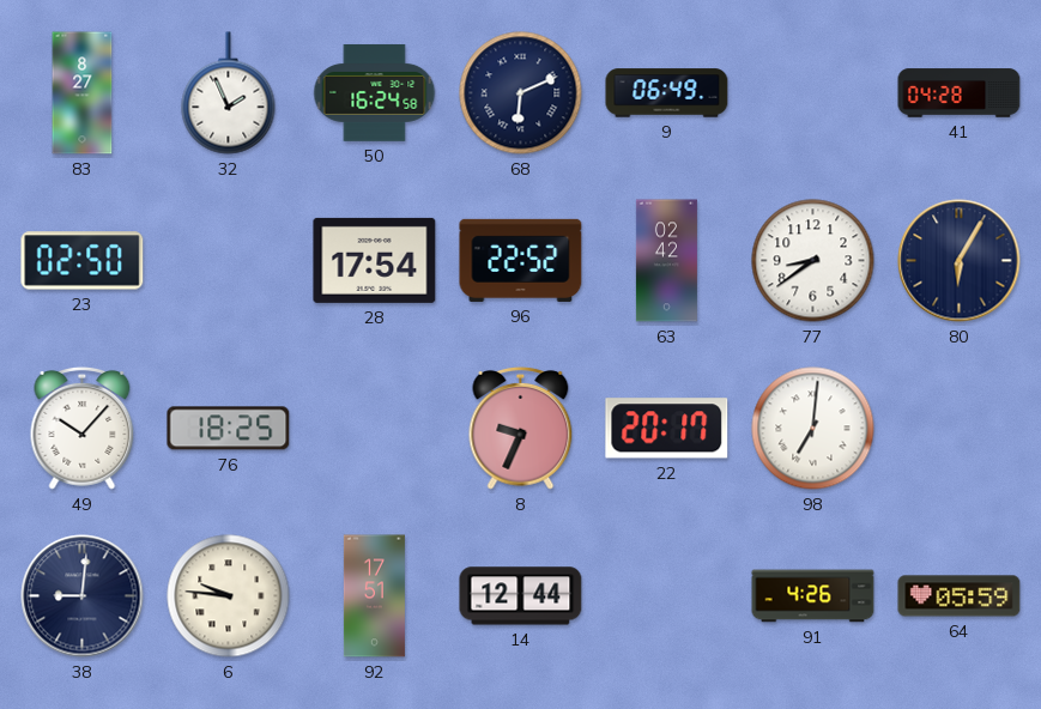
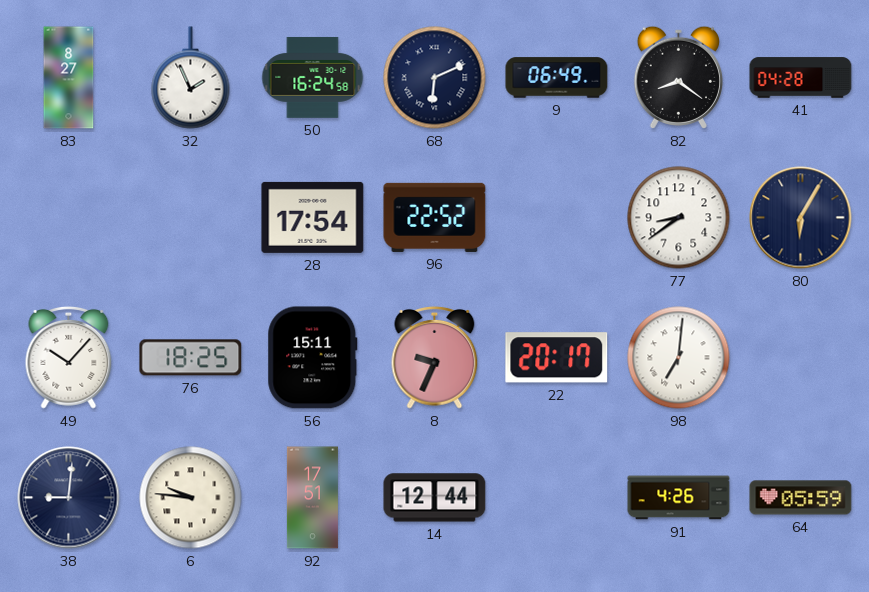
82: none -> 8:21
23: 02:50 -> none
63: 02:42 -> none
56: none -> 15:11
